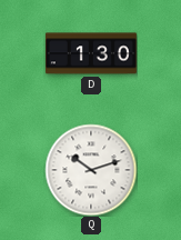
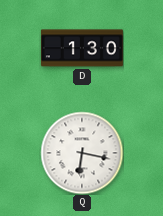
Q: 10:12 -> 6:17
